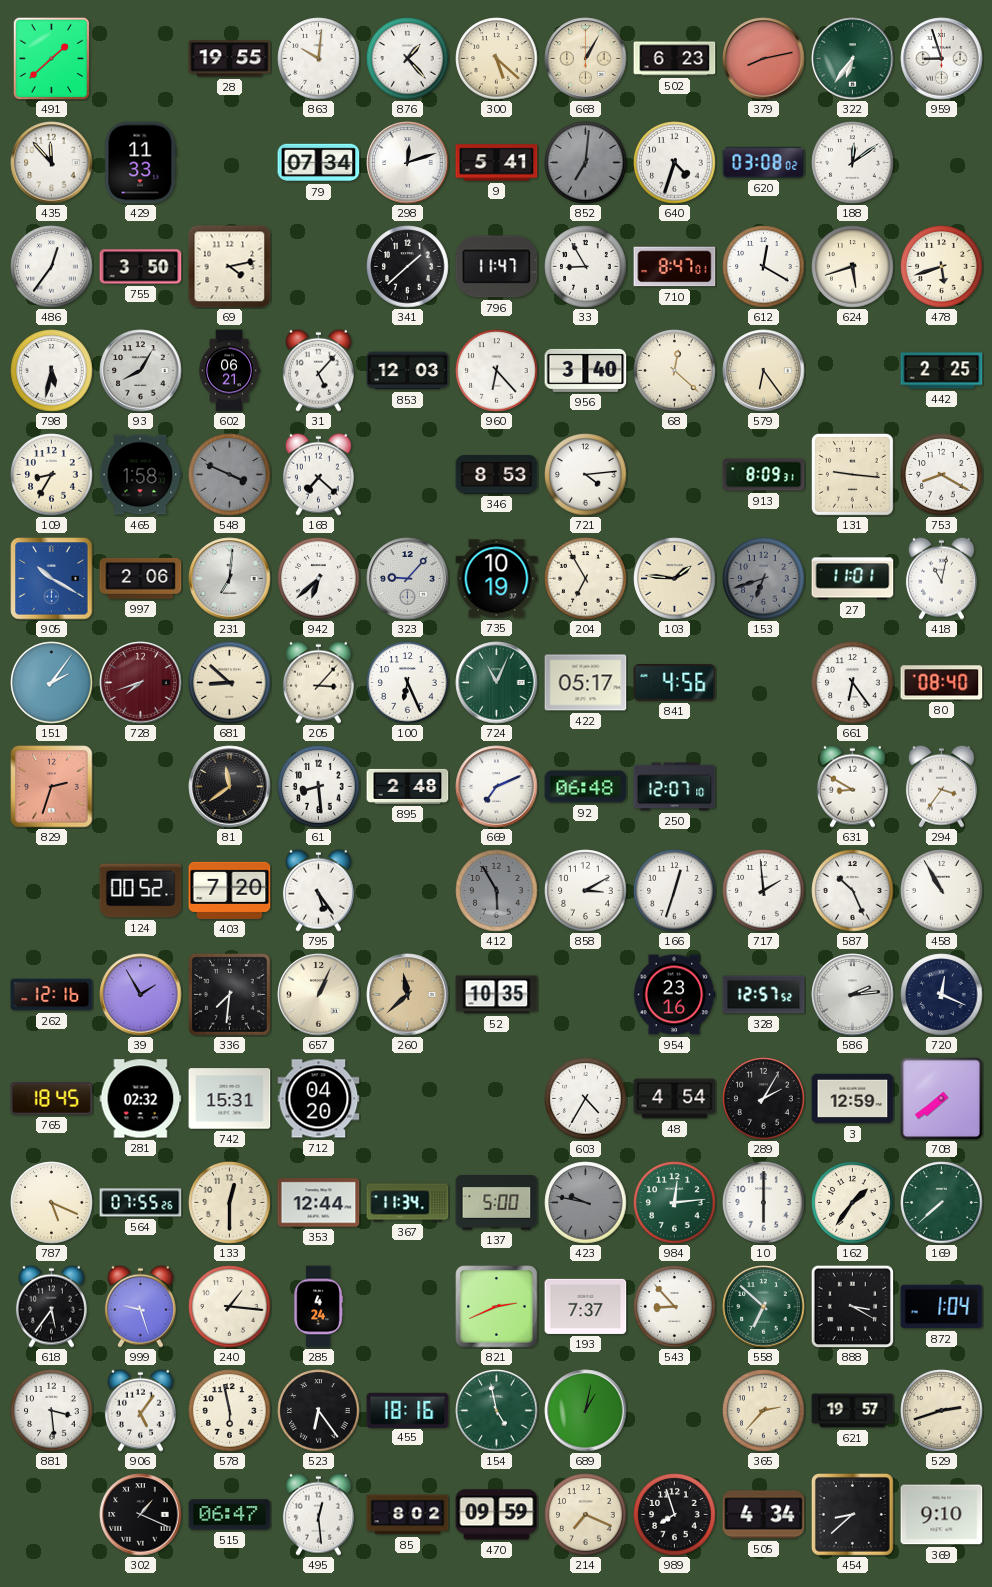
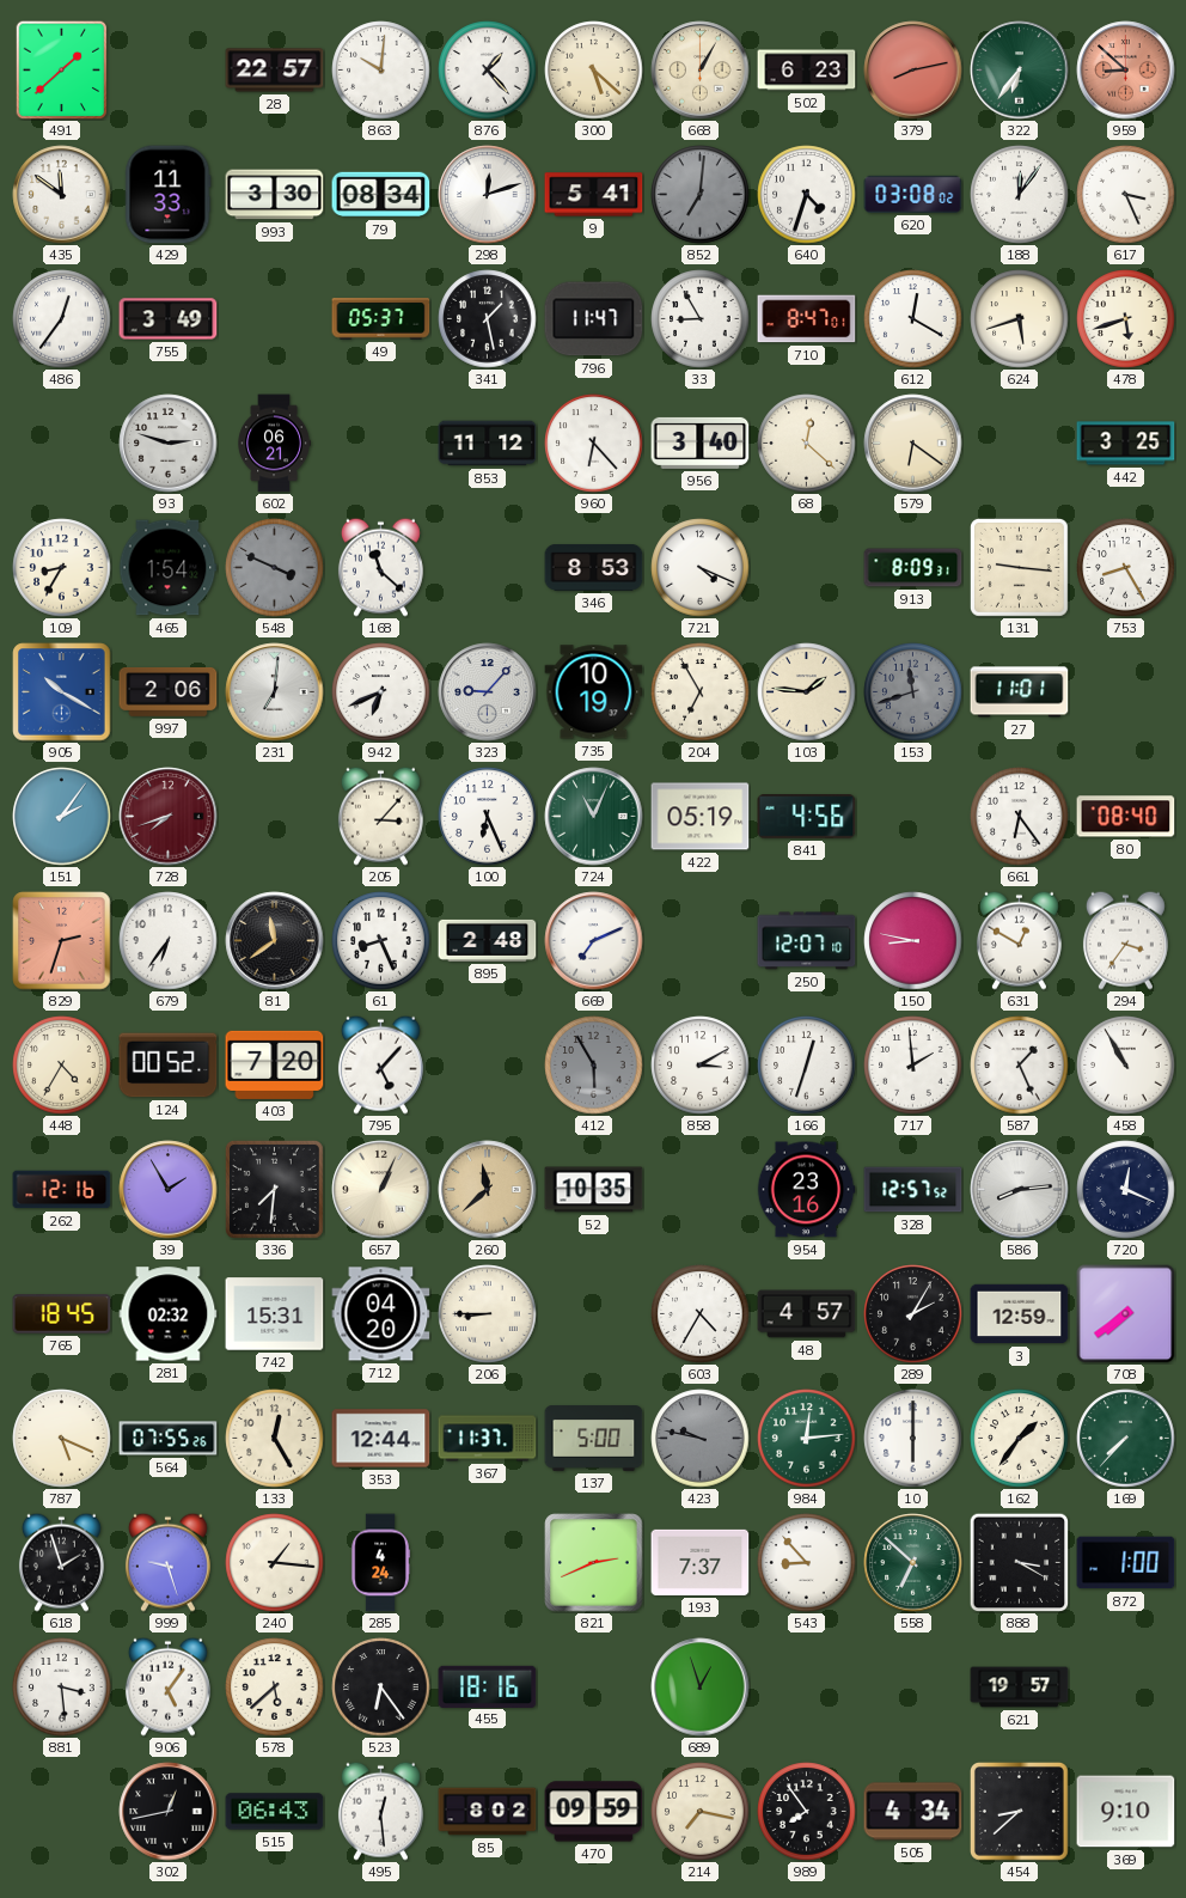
28: 19:55 -> 22:57
959: 8:57 -> 8:52
959 dial: white -> salmon
435: 11:53 -> 11:51
993: none -> 3:30
79: 07:34 -> 08:34
188: 12:09 -> 12:06
617: none -> 3:26
755: 3:50 -> 3:49
69: 4:13 -> none
49: none -> 05:37
341: 1:38 -> 1:28
798: 5:32 -> none
93: 8:05 -> 2:48
31: 5:07 -> none
853: 12:03 -> 11:12
579: 6:24 -> 6:21
442: 2:25 -> 3:25
465: 1:58 -> 1:54
168: 7:22 -> 11:22
721: 4:14 -> 4:19
753: 8:20 -> 8:25
942: 6:38 -> 6:41
153: 6:42 -> 11:42
418: 11:02 -> none
681: 8:52 -> none
422: 05:17 -> 05:19
679: none -> 6:36
61: 8:29 -> 8:26
92: 06:48 -> none
150: none -> 8:47
631: 8:50 -> 12:50
448: none -> 4:35
795: 5:24 -> 5:07
587: 10:26 -> 1:26
586: 2:14 -> 8:14
206: none -> 8:45
48: 4:54 -> 4:57
133: 12:30 -> 12:25
367: 11:34 -> 11:37
169: 7:38 -> 7:37
618: 5:36 -> 1:57
872: 1:04 -> 1:00
578: 5:58 -> 5:38
154: 4:58 -> none
689: 1:02 -> 12:57
365: 2:37 -> none
529: 2:42 -> none
302: 1:19 -> 12:43
515: 06:47 -> 06:43
214: 7:19 -> 7:17
989: 7:57 -> 7:54
